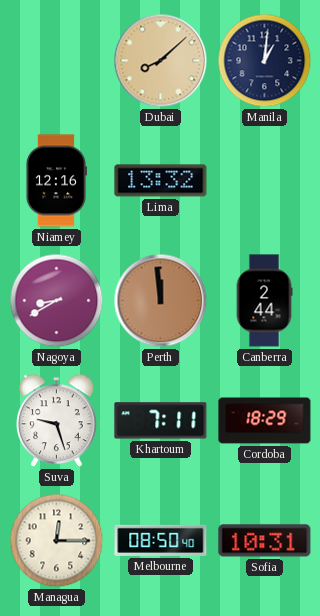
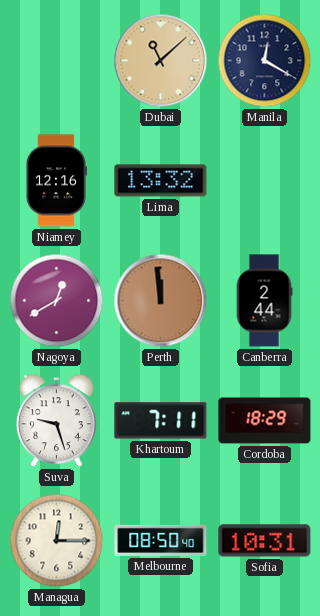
Dubai: 8:08 -> 11:08
Manila: 1:01 -> 12:20
Nagoya: 8:40 -> 12:40
